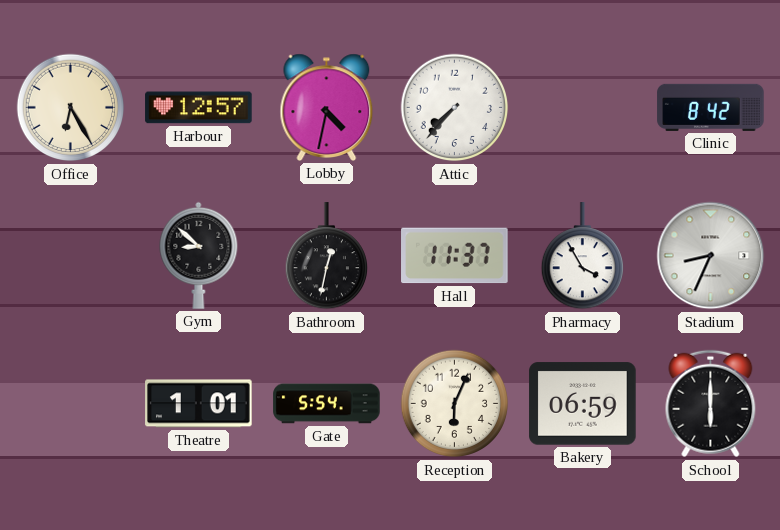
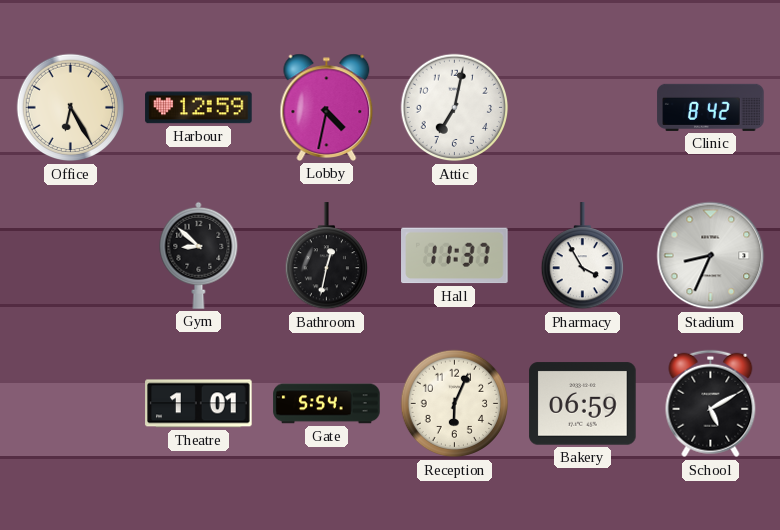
Harbour: 12:57 -> 12:59
Attic: 7:37 -> 7:02
School: 6:00 -> 5:10
